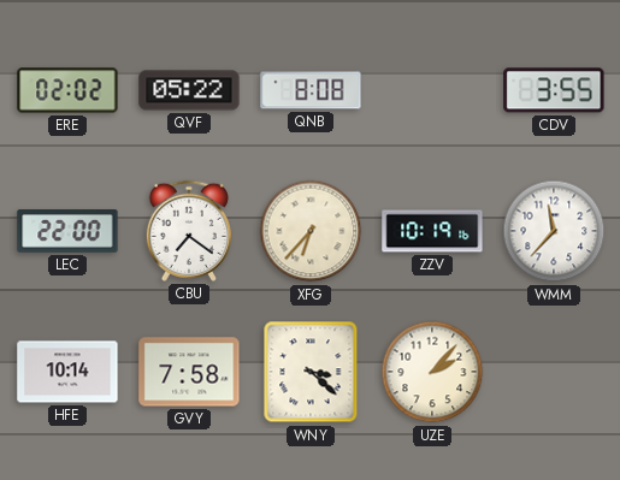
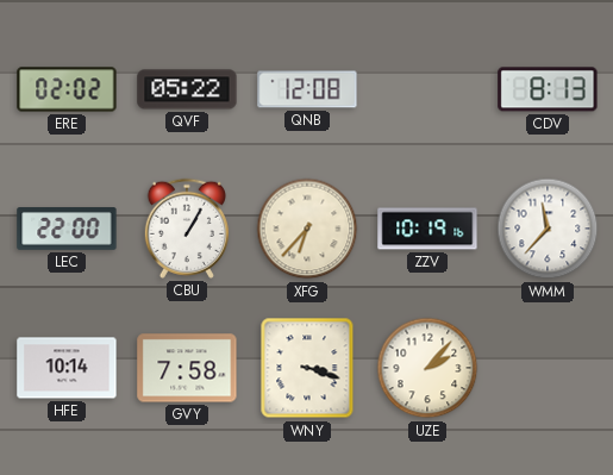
QNB: 8:08 -> 12:08
CDV: 3:55 -> 8:13
CBU: 7:21 -> 1:05
WNY: 3:22 -> 3:18
